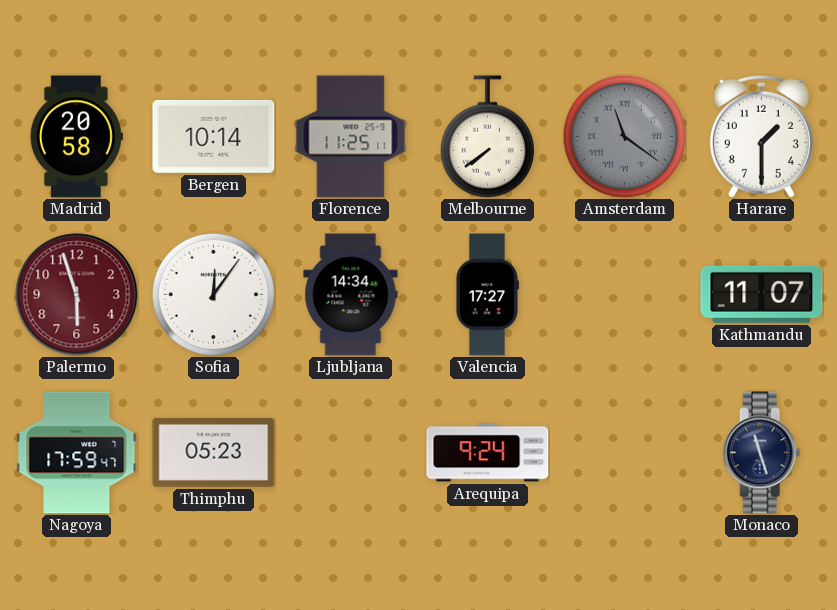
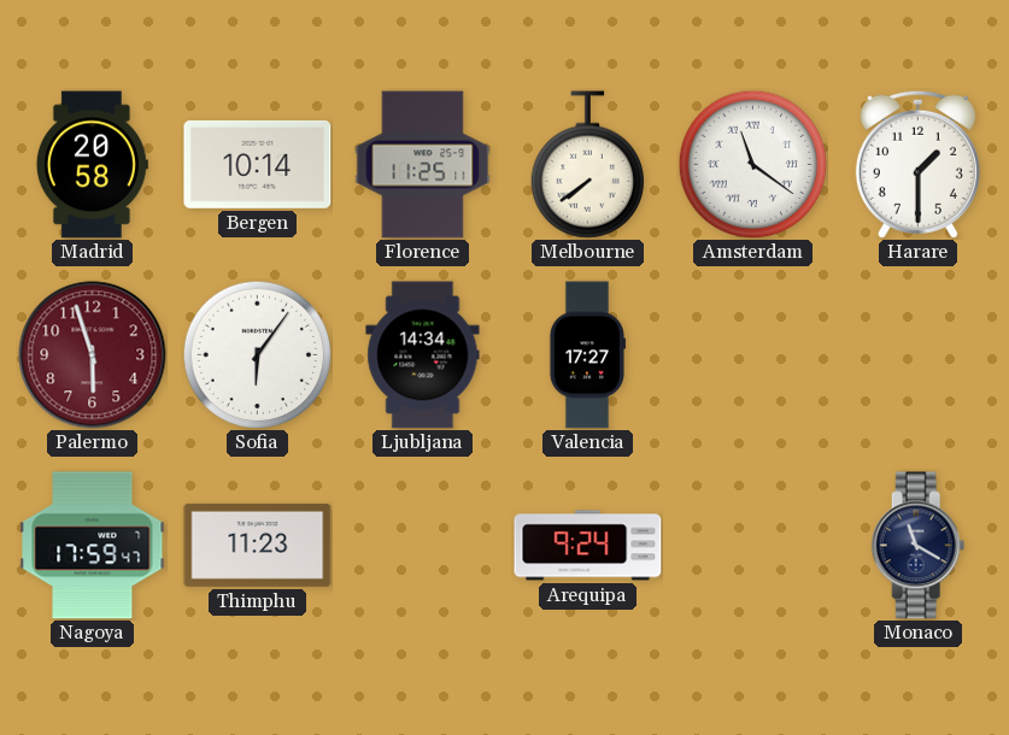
Amsterdam dial: grey -> white
Sofia: 12:06 -> 6:06
Kathmandu: 11:07 -> none
Thimphu: 05:23 -> 11:23
Monaco: 11:27 -> 11:20
